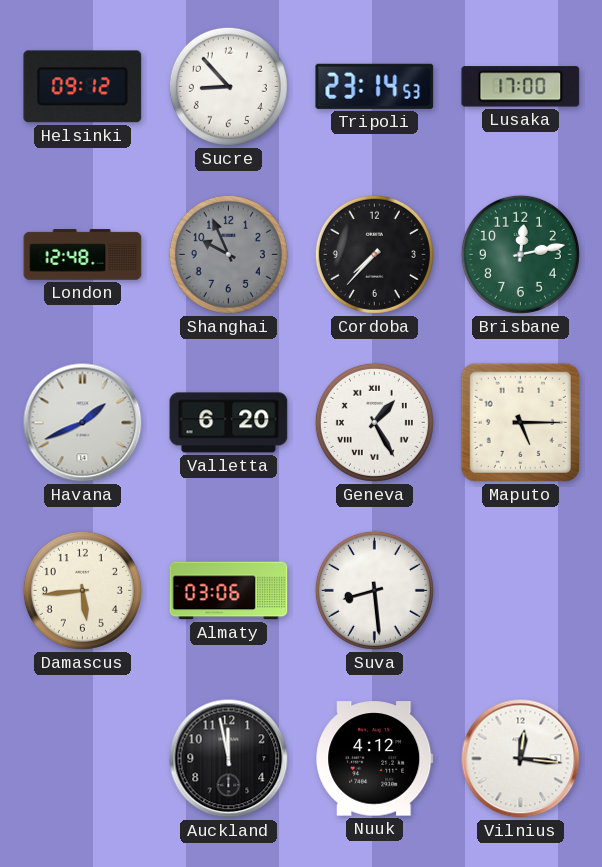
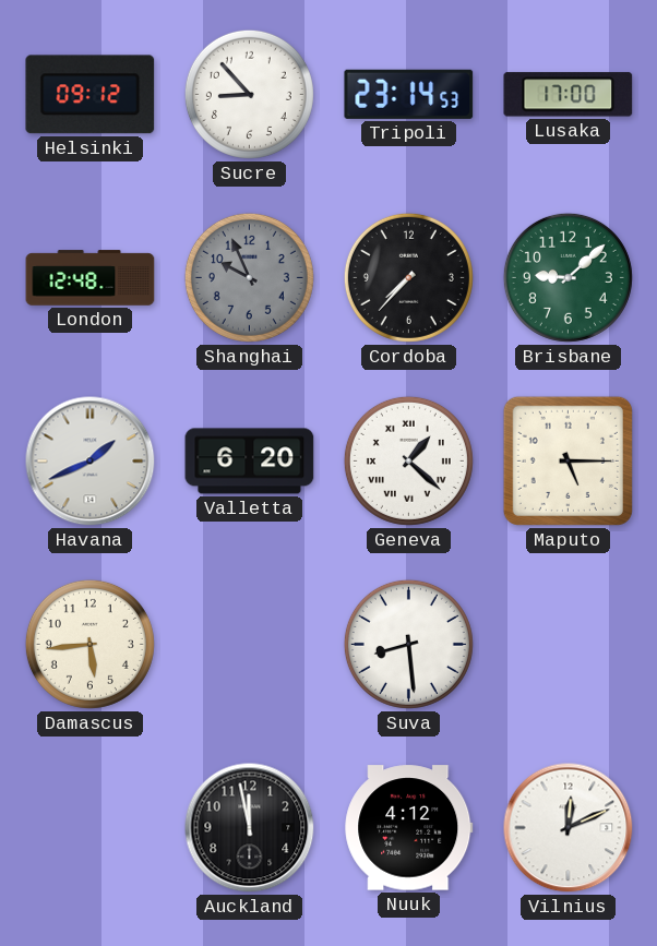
Brisbane: 12:13 -> 9:08
Geneva: 1:25 -> 1:22
Almaty: 03:06 -> none
Vilnius: 12:16 -> 12:11
